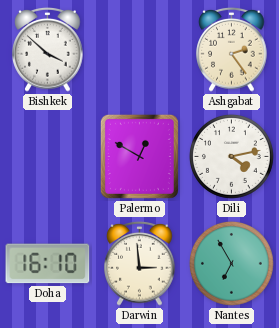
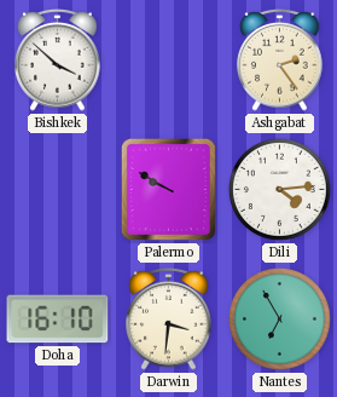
Palermo: 12:50 -> 9:50
Dili: 4:13 -> 4:14
Darwin: 2:59 -> 3:31
